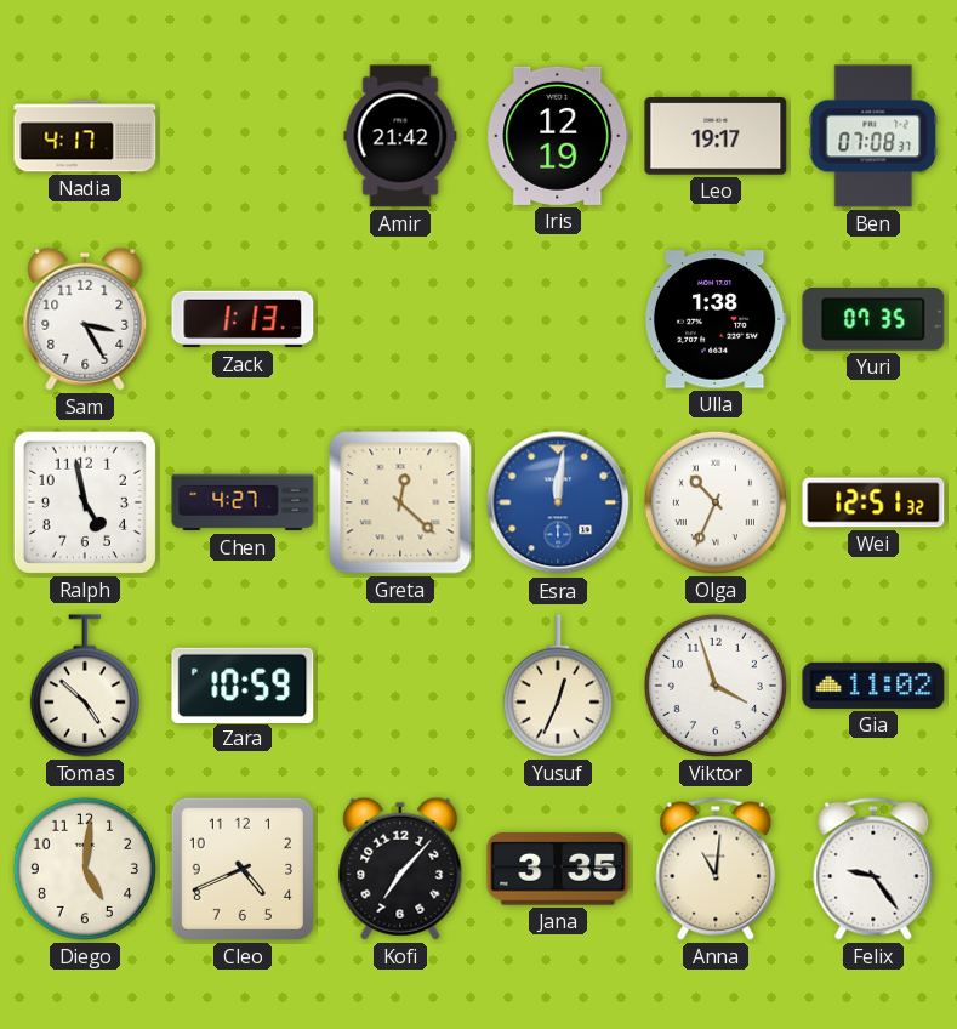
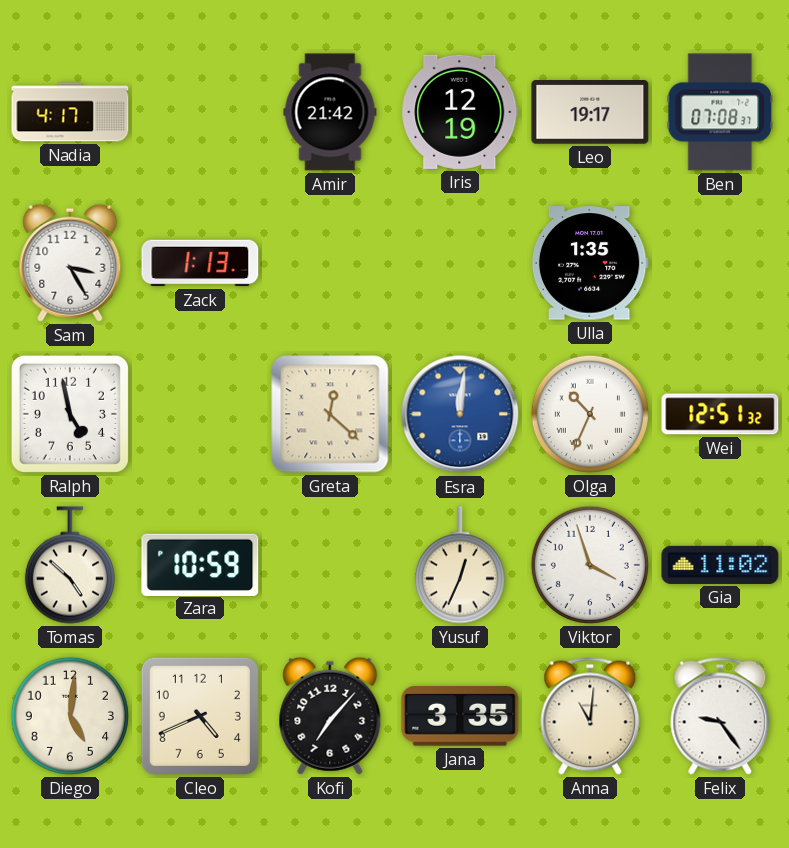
Ulla: 1:38 -> 1:35
Yuri: 07:35 -> none
Chen: 4:27 -> none
